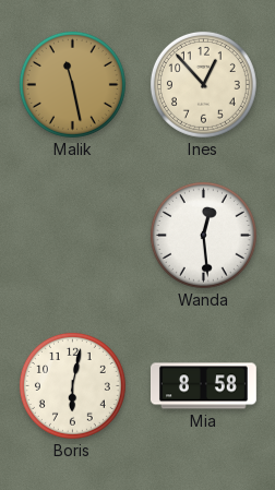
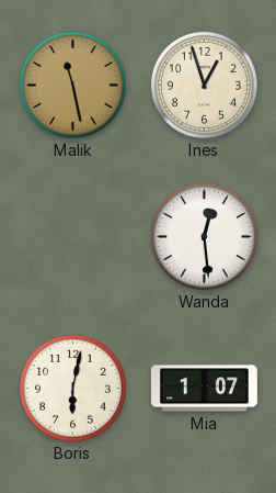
Ines: 12:53 -> 12:57
Mia: 8:58 -> 1:07
